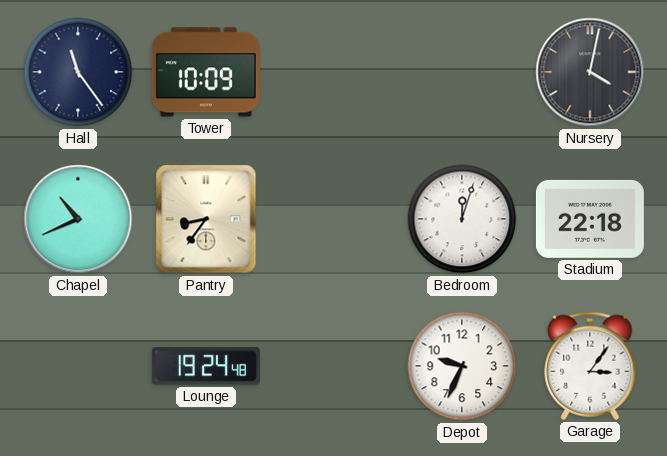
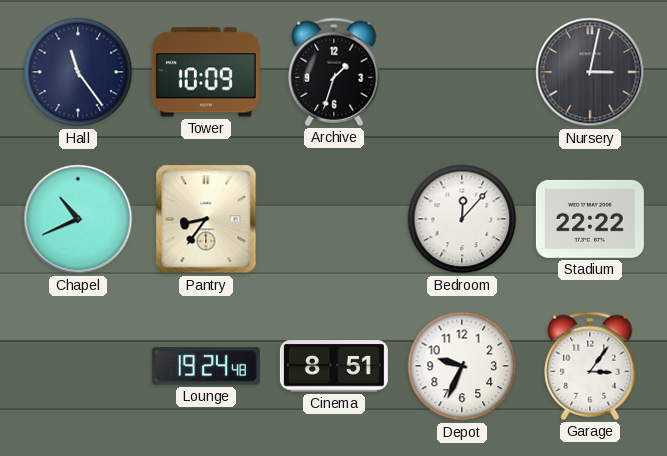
Archive: none -> 1:33
Nursery: 4:02 -> 3:02
Bedroom: 12:03 -> 12:07
Stadium: 22:18 -> 22:22
Cinema: none -> 8:51
